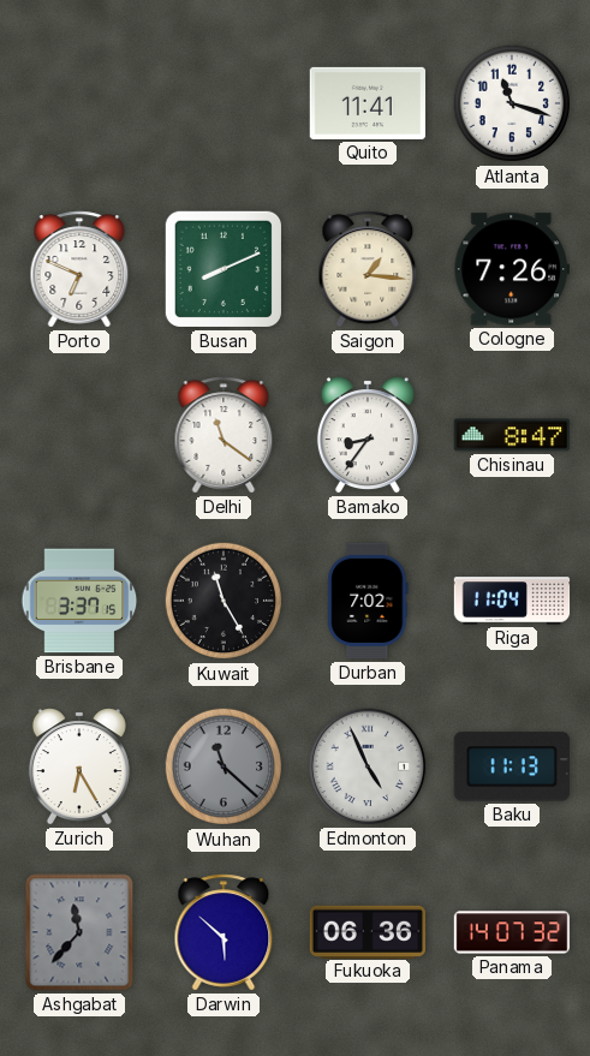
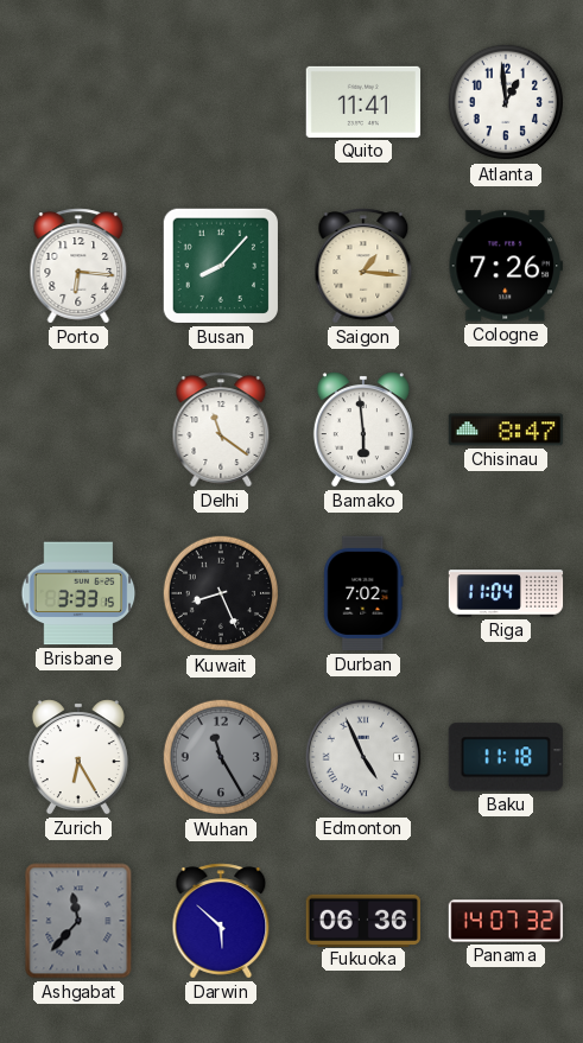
Atlanta: 11:18 -> 12:59
Porto: 6:49 -> 6:16
Busan: 8:11 -> 8:07
Bamako: 8:36 -> 5:59
Brisbane: 3:37 -> 3:33
Kuwait: 11:25 -> 8:26
Wuhan: 11:22 -> 11:25
Baku: 11:13 -> 11:18
